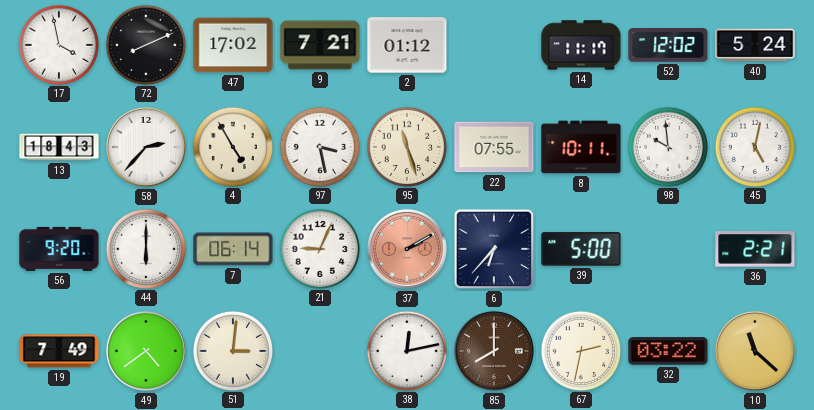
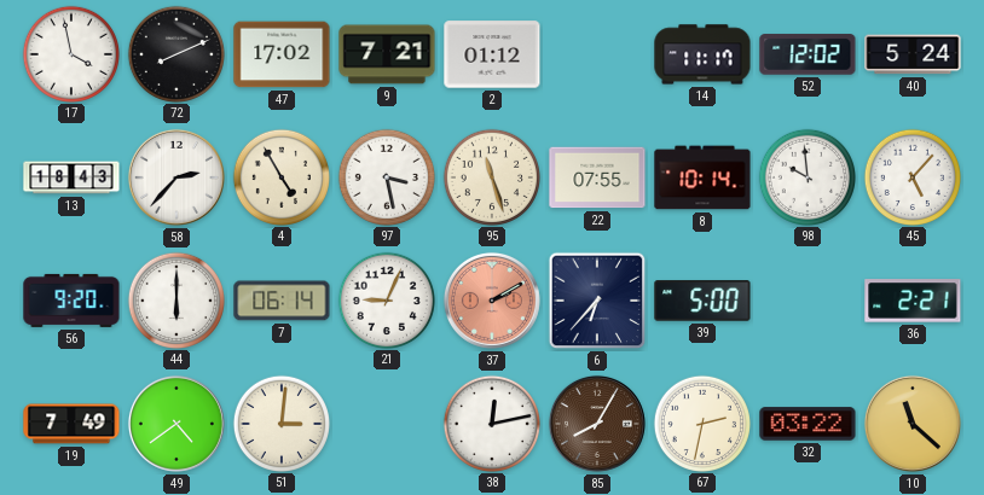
8: 10:11 -> 10:14
45: 5:02 -> 5:07
85: 8:00 -> 8:05
